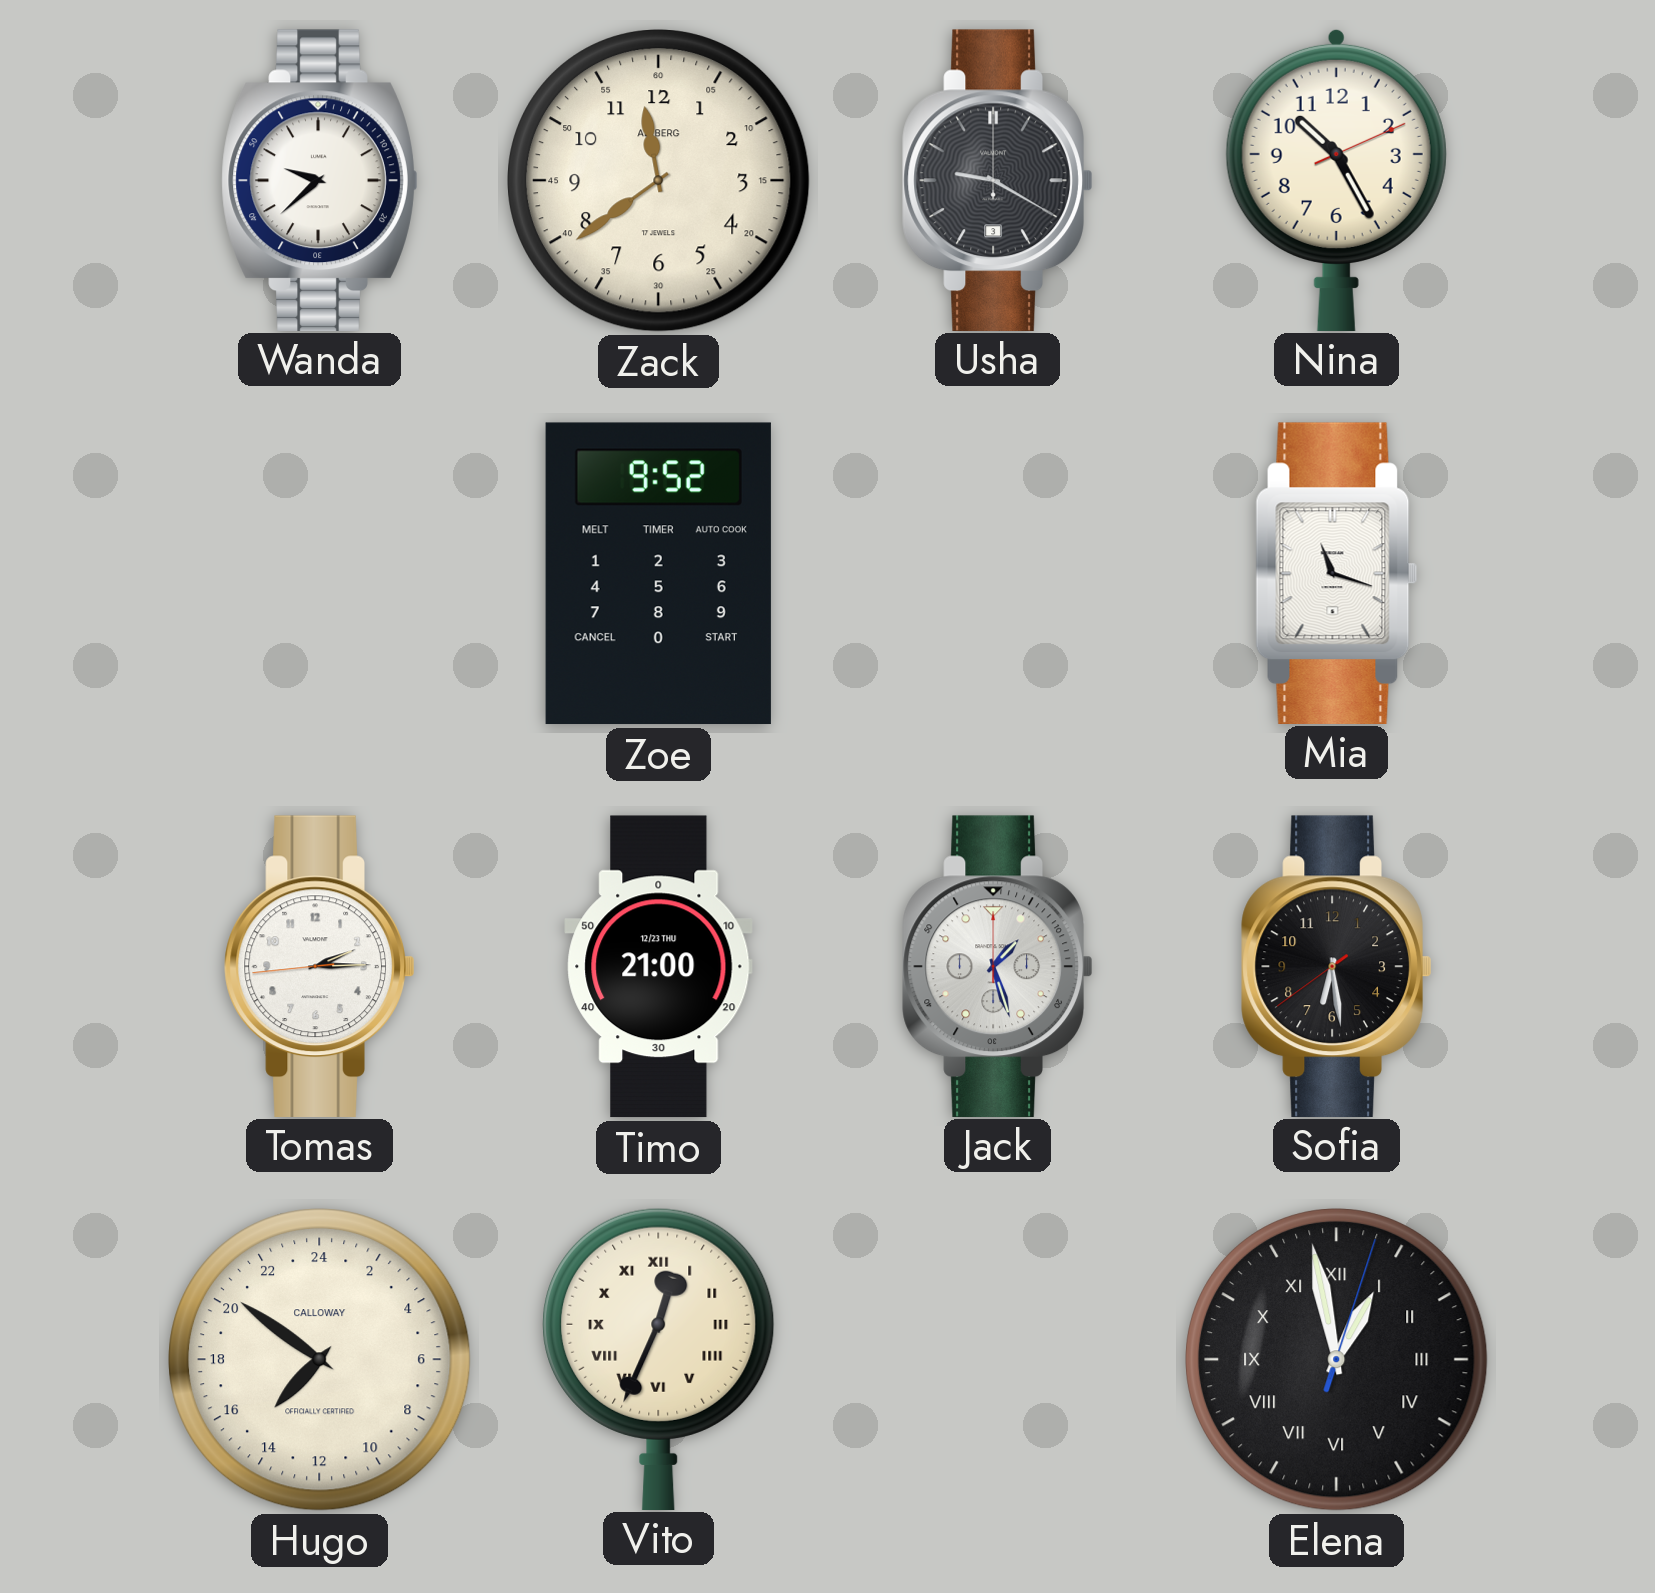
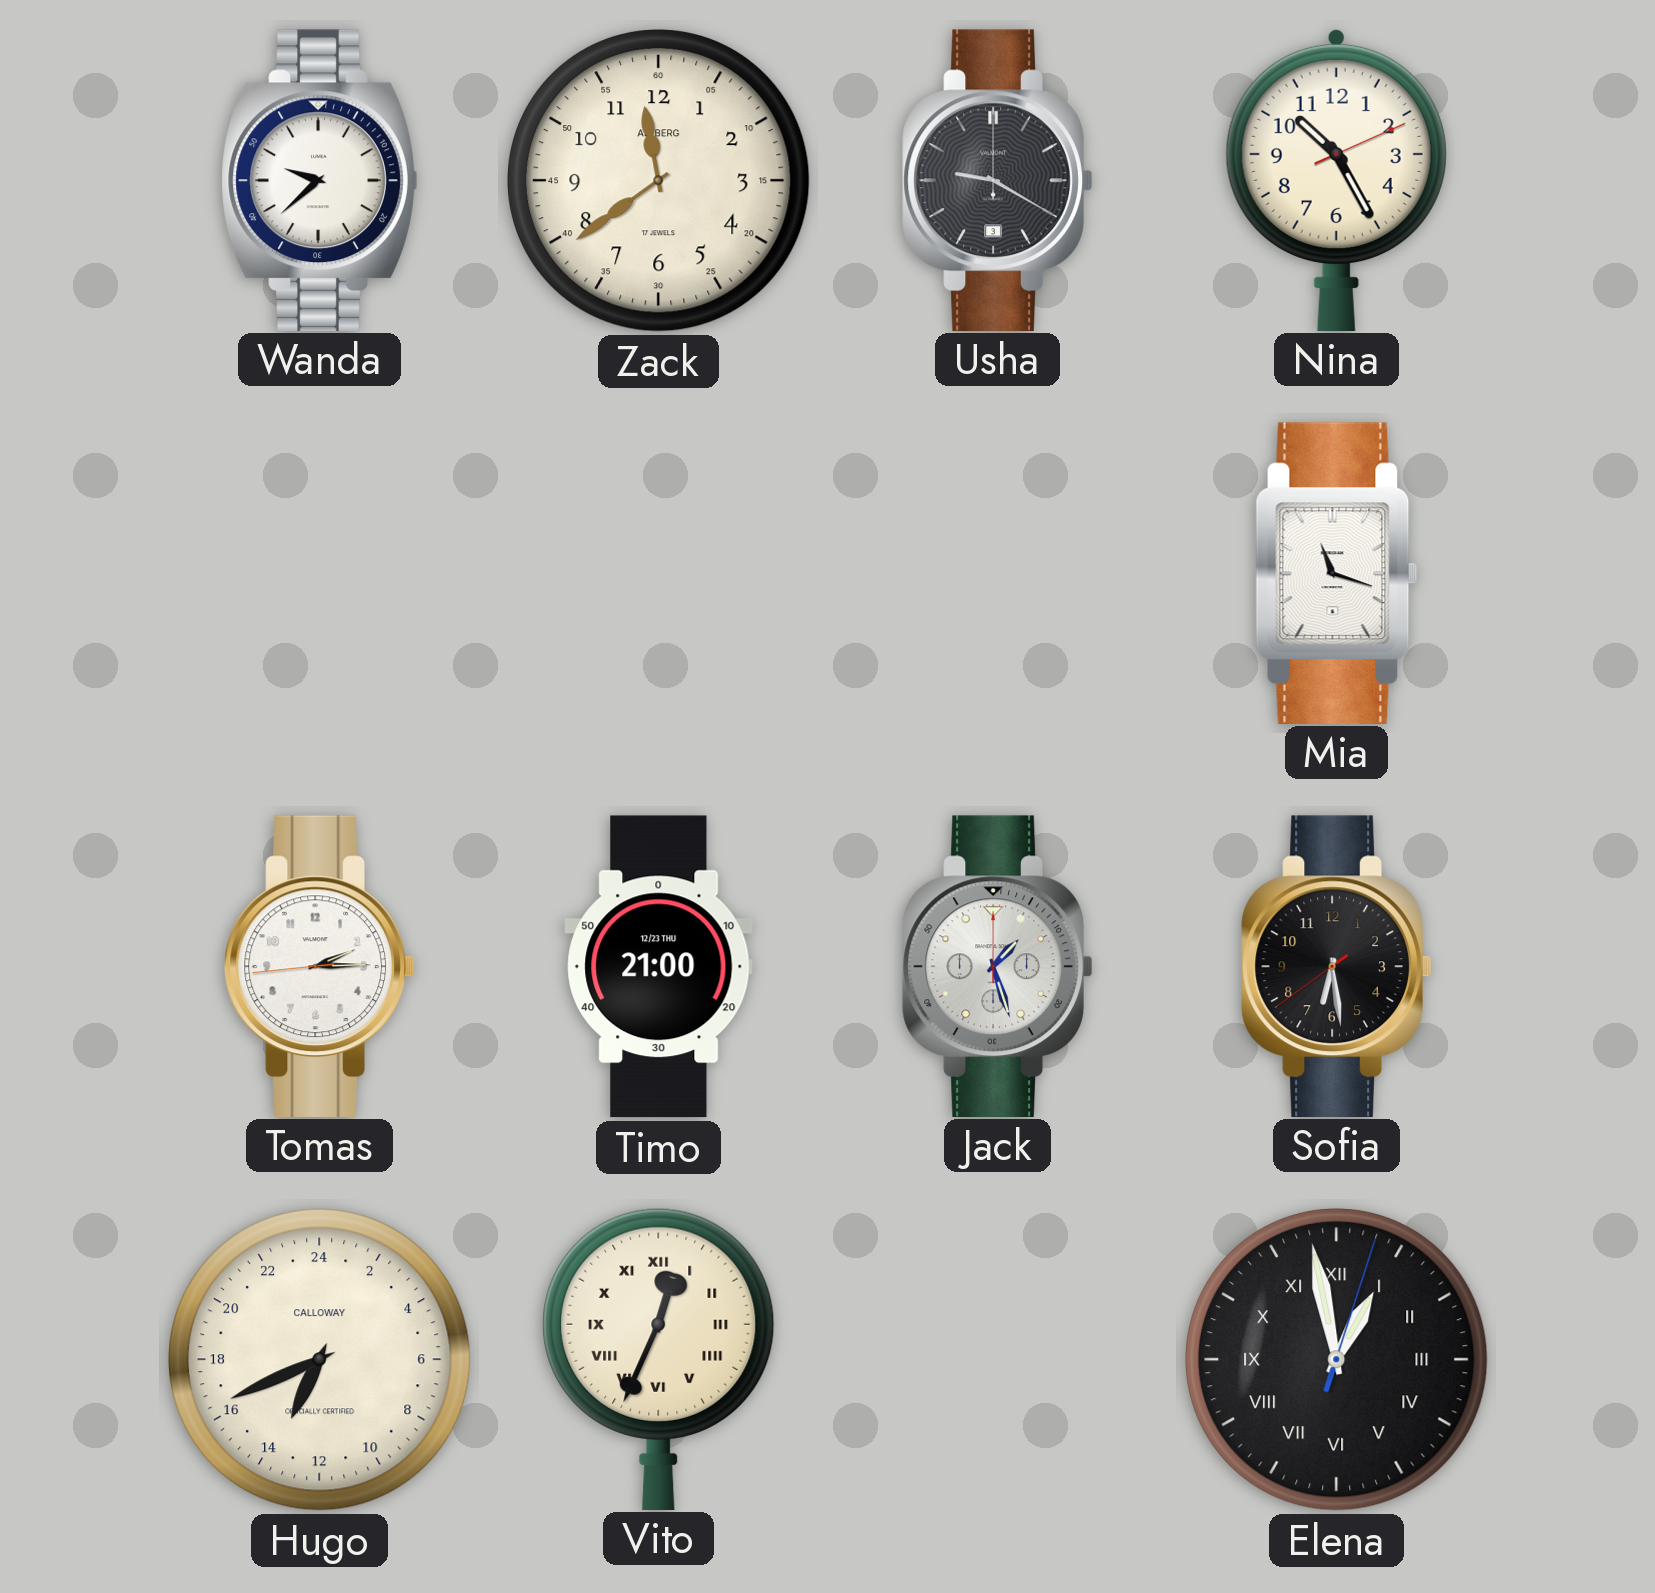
Zoe: 9:52 -> none
Hugo: 14:51 -> 13:41
